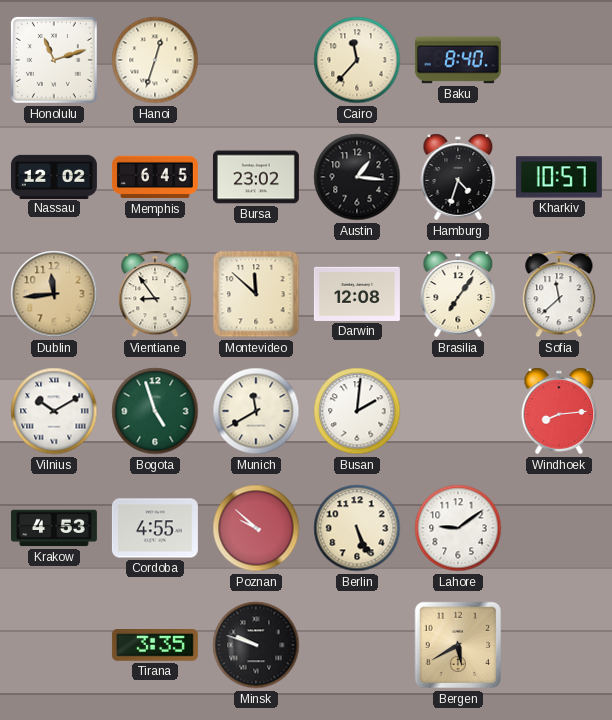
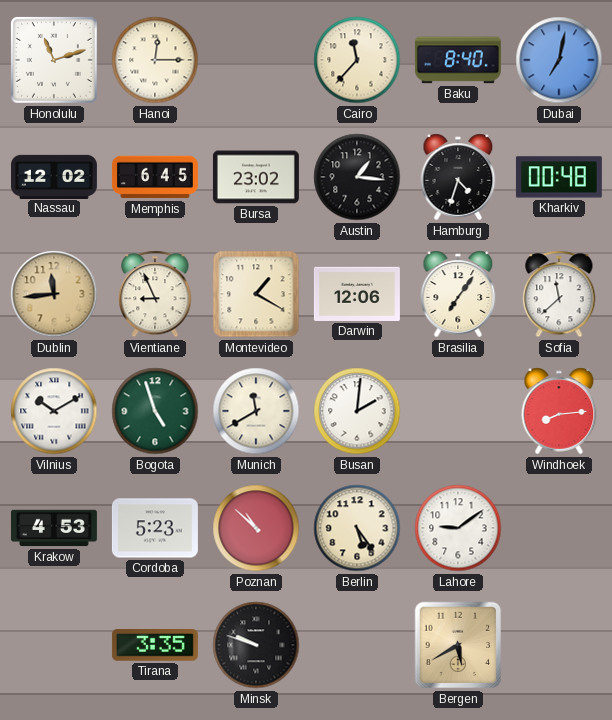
Hanoi: 12:33 -> 12:15
Dubai: none -> 7:02
Kharkiv: 10:57 -> 00:48
Vientiane: 8:54 -> 8:56
Montevideo: 11:52 -> 1:20
Darwin: 12:08 -> 12:06
Cordoba: 4:55 -> 5:23
Poznan: 9:52 -> 10:52
Berlin: 5:26 -> 5:24
